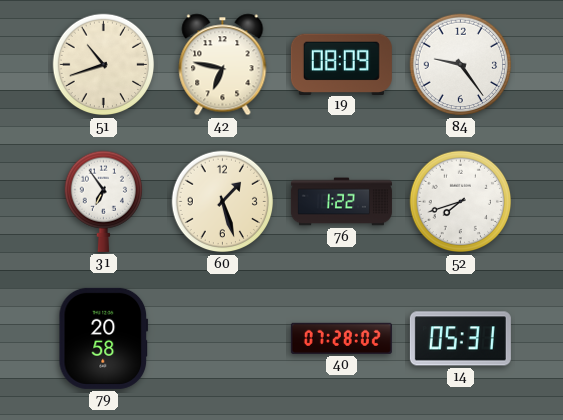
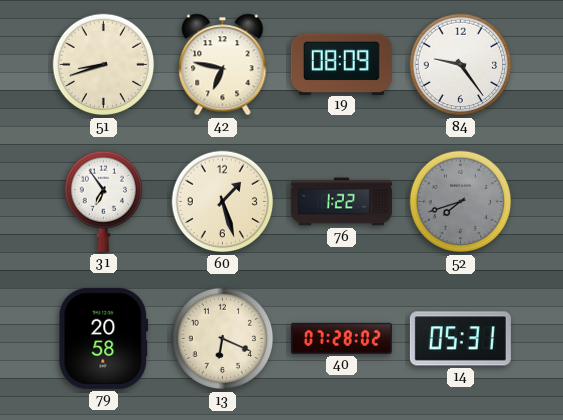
51: 10:42 -> 8:42
52 dial: white -> grey
13: none -> 6:19
